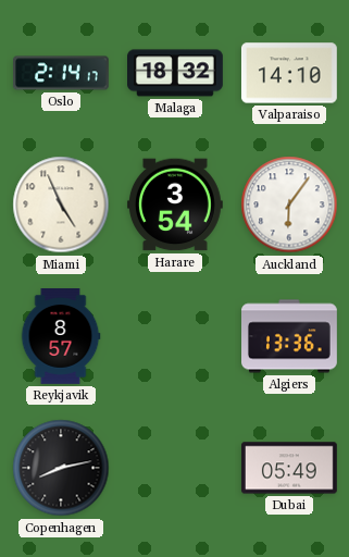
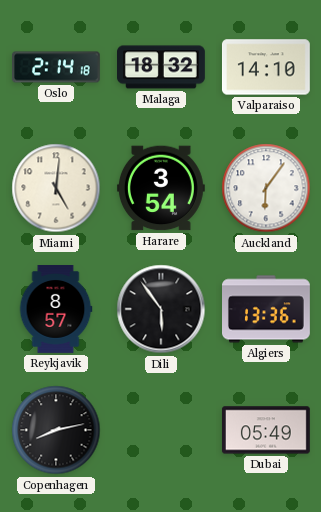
Oslo: 2:14:17 -> 2:14:18
Miami: 4:56 -> 5:01
Dili: none -> 5:54
